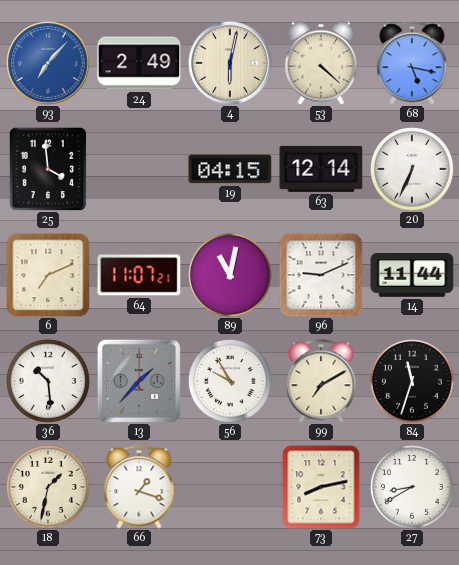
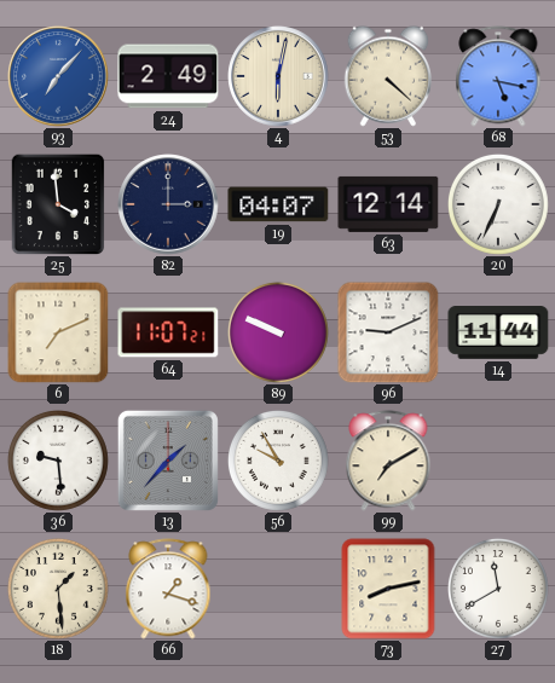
82: none -> 3:00
19: 04:15 -> 04:07
89: 11:02 -> 9:49
36: 10:29 -> 9:29
84: 11:33 -> none
18: 1:32 -> 1:29
27: 8:40 -> 11:40
